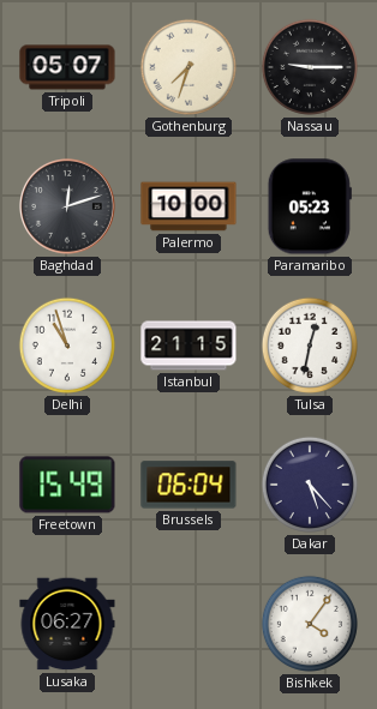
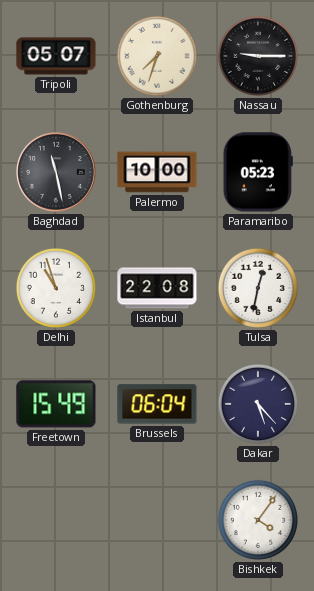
Baghdad: 12:12 -> 11:28
Istanbul: 21:15 -> 22:08
Lusaka: 06:27 -> none
